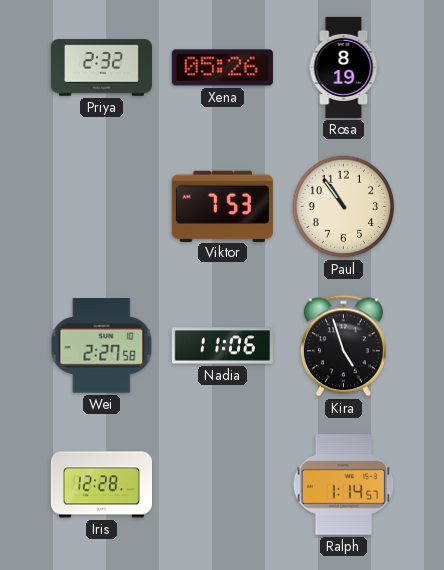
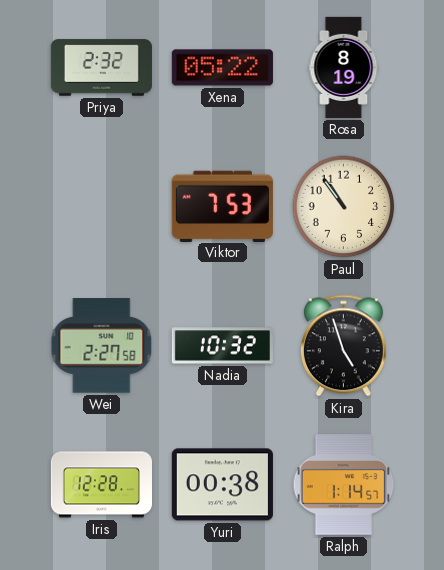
Xena: 05:26 -> 05:22
Nadia: 11:06 -> 10:32
Yuri: none -> 00:38
